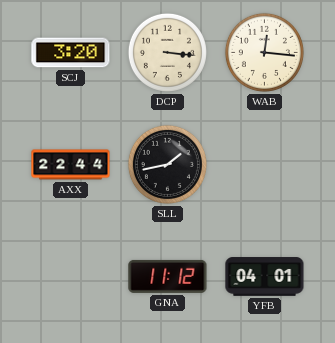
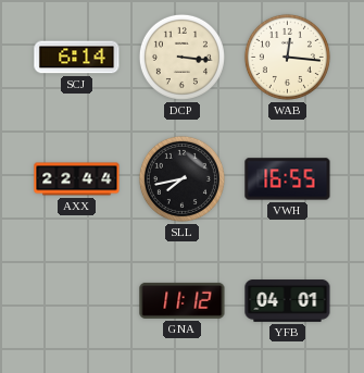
SCJ: 3:20 -> 6:14
SLL: 1:43 -> 7:43
VWH: none -> 16:55
